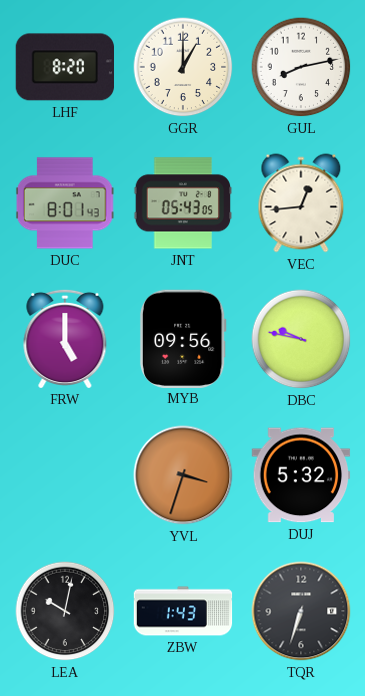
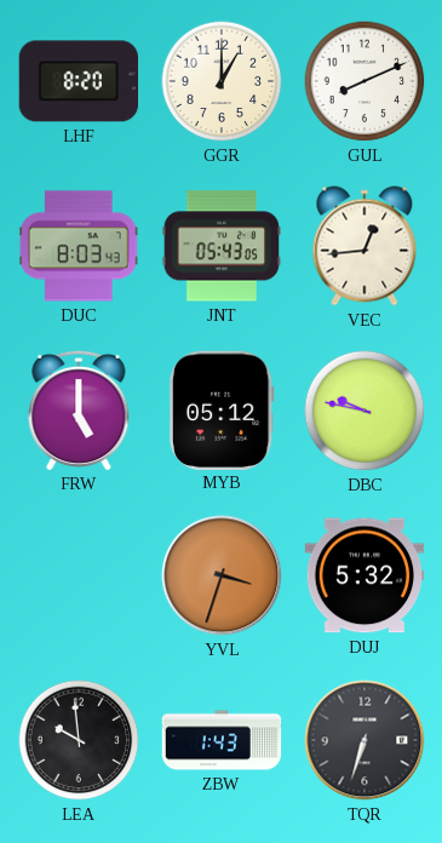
GUL: 8:13 -> 8:11
DUC: 8:01 -> 8:03
MYB: 09:56 -> 05:12
LEA: 10:02 -> 9:59
